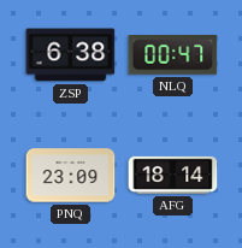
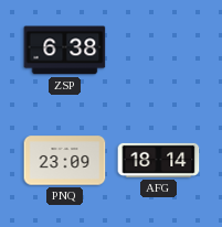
NLQ: 00:47 -> none
